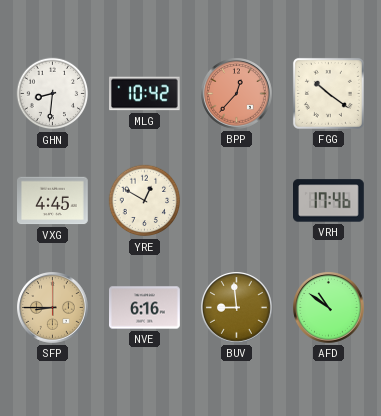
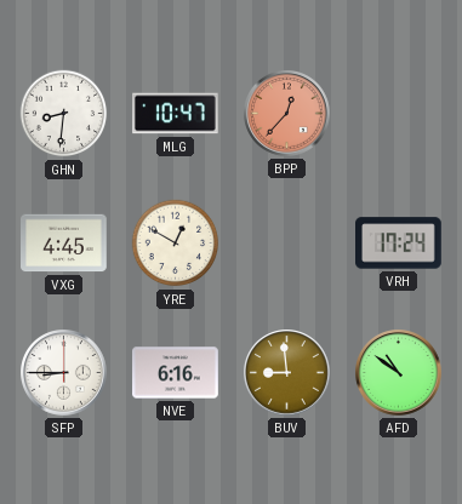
MLG: 10:42 -> 10:47
FGG: 10:21 -> none
VRH: 17:46 -> 17:24
SFP dial: champagne -> white
